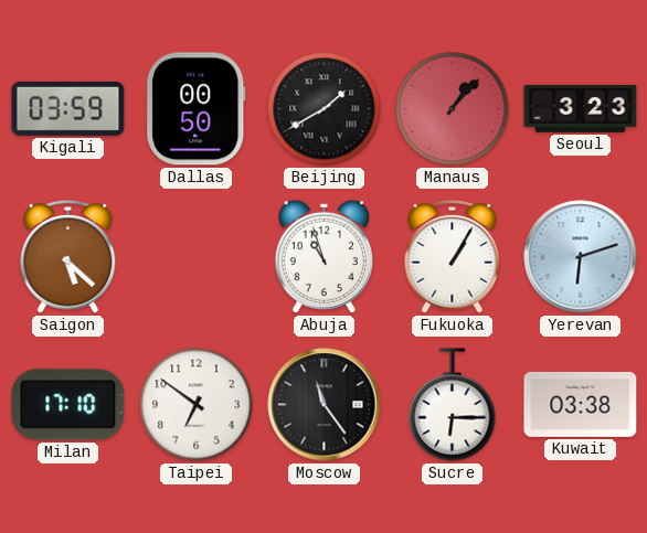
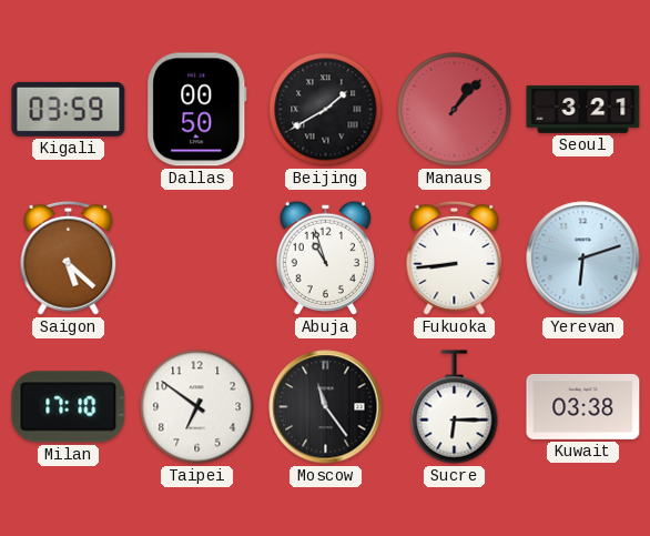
Seoul: 3:23 -> 3:21
Fukuoka: 1:05 -> 8:44
